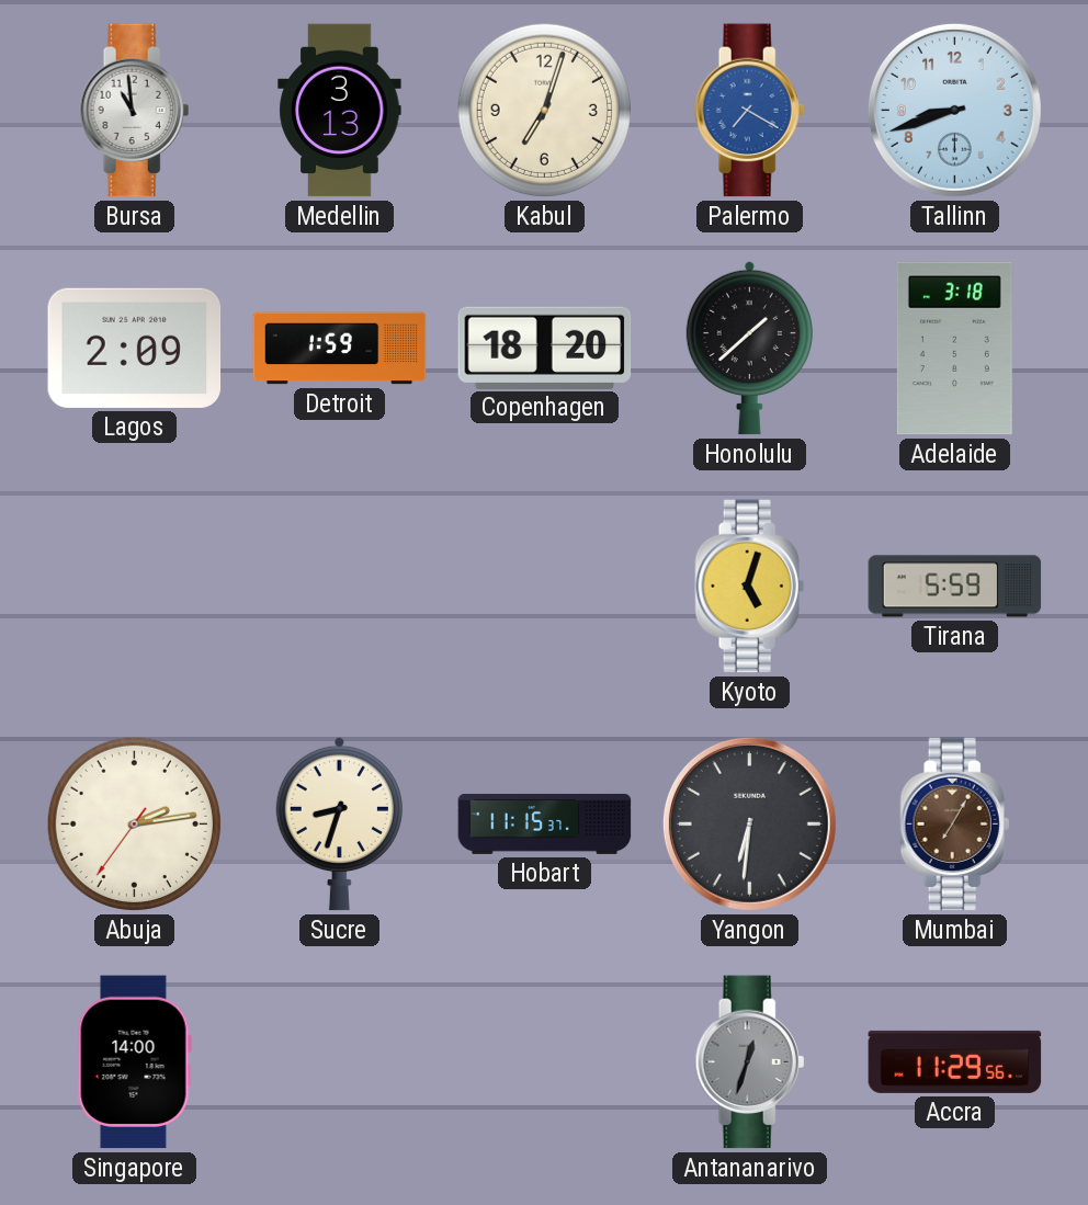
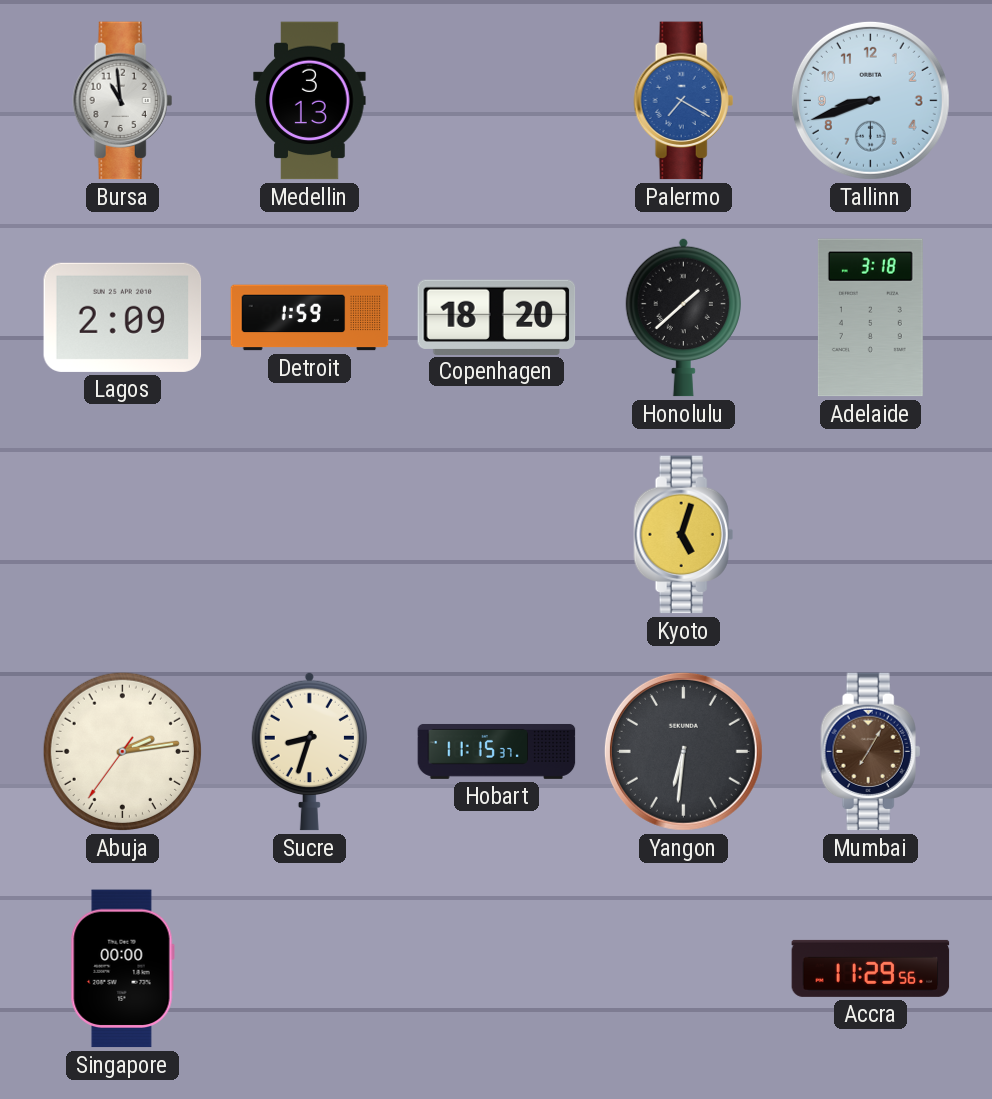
Kabul: 7:03 -> none
Tirana: 5:59 -> none
Singapore: 14:00 -> 00:00
Antananarivo: 12:33 -> none
